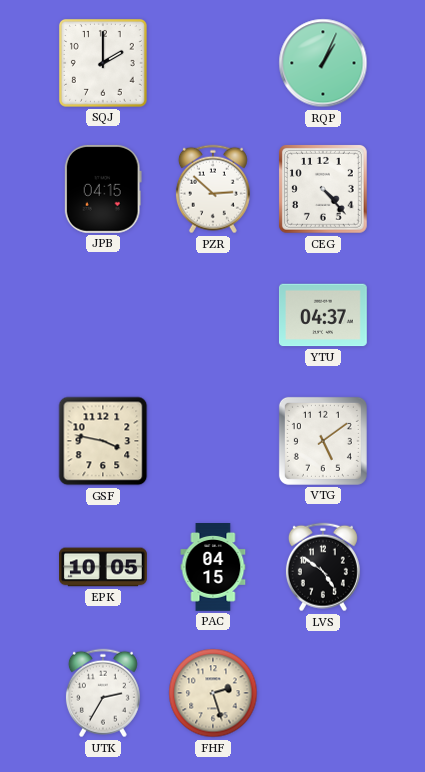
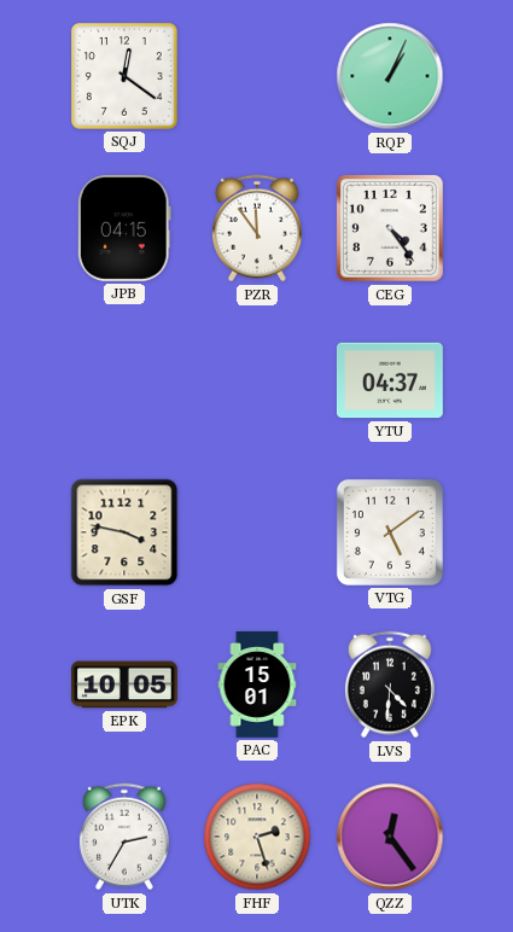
SQJ: 2:00 -> 12:21
PZR: 2:52 -> 11:54
CEG: 4:23 -> 4:24
PAC: 04:15 -> 15:01
LVS: 4:51 -> 4:31
QZZ: none -> 12:24
